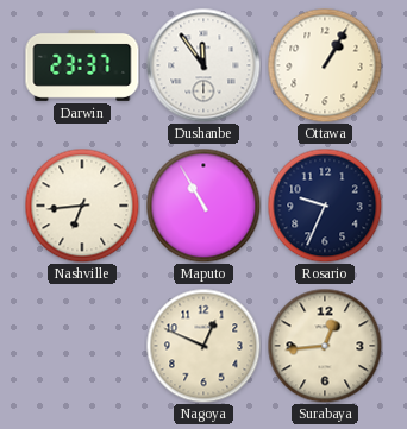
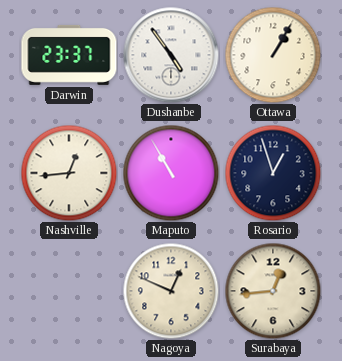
Dushanbe: 11:54 -> 4:54
Nashville: 6:44 -> 12:44
Rosario: 9:34 -> 12:57
